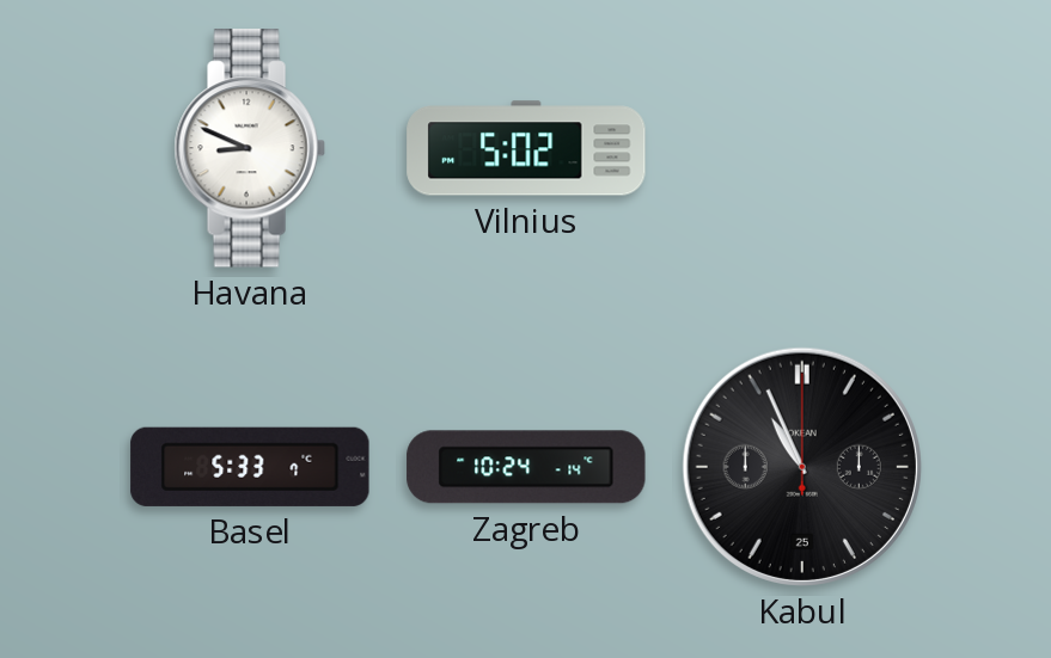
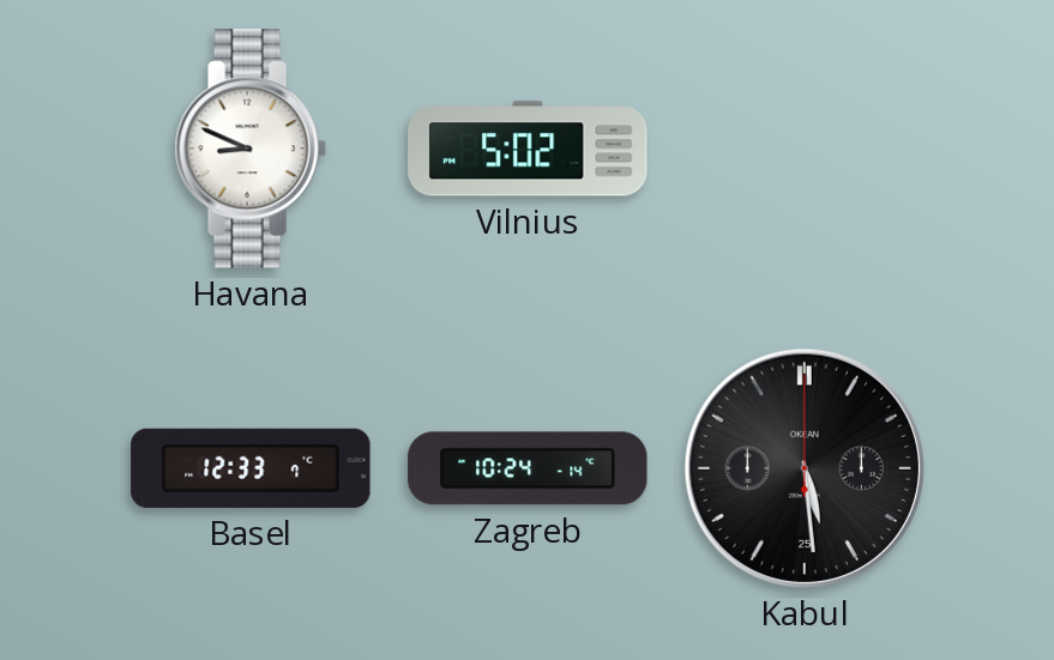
Basel: 5:33 -> 12:33
Kabul: 10:56 -> 5:29
